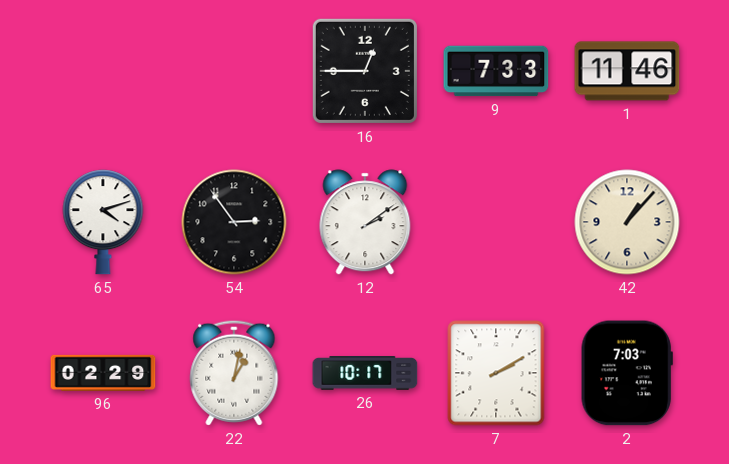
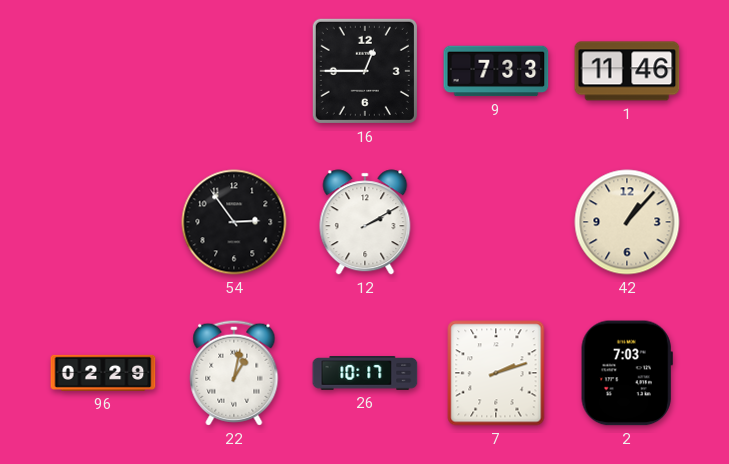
65: 4:12 -> none
12: 2:09 -> 2:10
7: 2:10 -> 2:12
